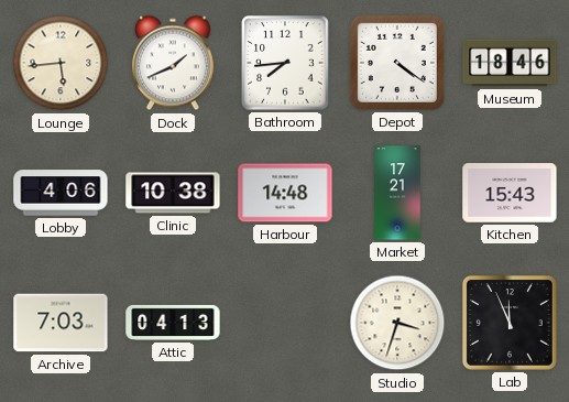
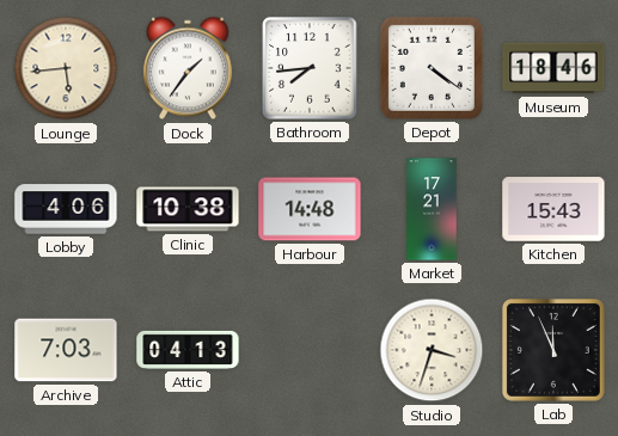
Dock: 1:41 -> 1:36
